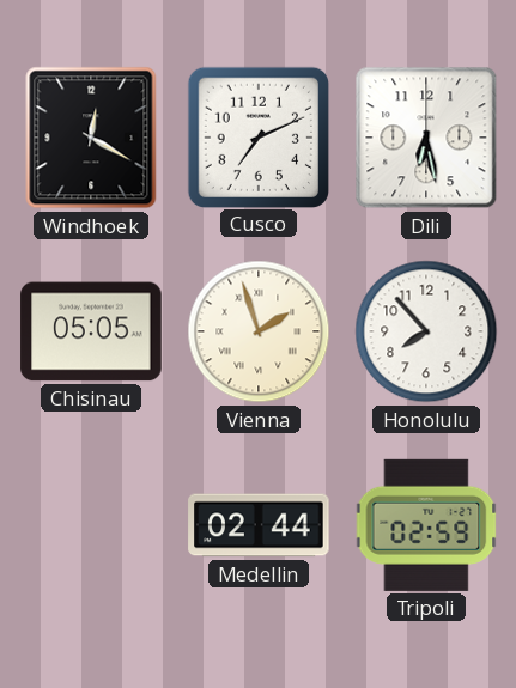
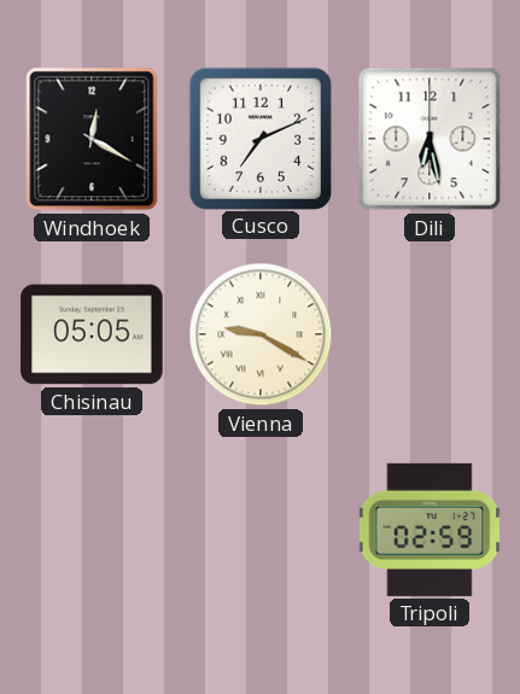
Vienna: 1:57 -> 9:20
Honolulu: 7:53 -> none
Medellin: 02:44 -> none
